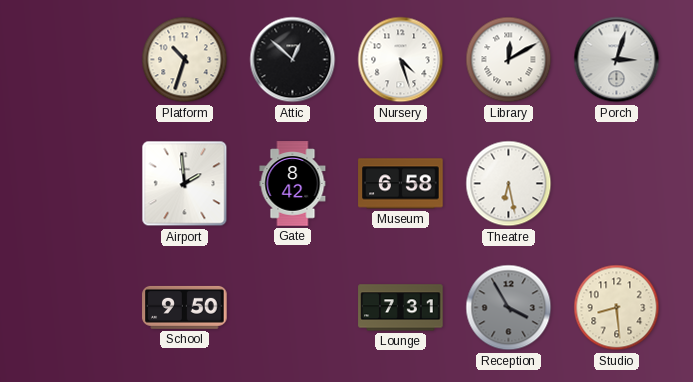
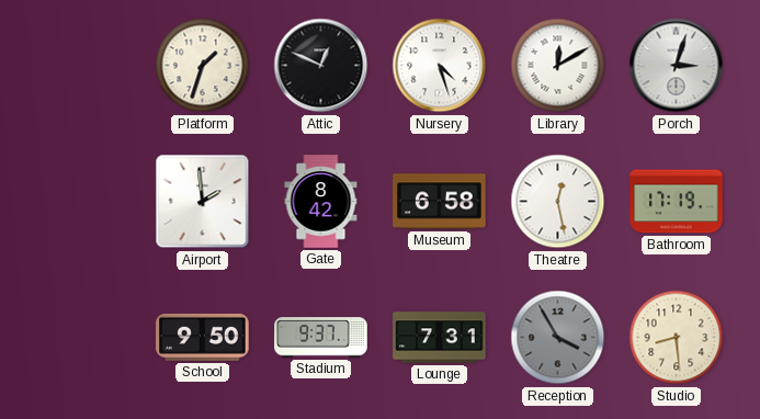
Platform: 10:33 -> 1:33
Attic: 12:52 -> 12:49
Theatre: 6:28 -> 12:28
Bathroom: none -> 17:19
Stadium: none -> 9:37
